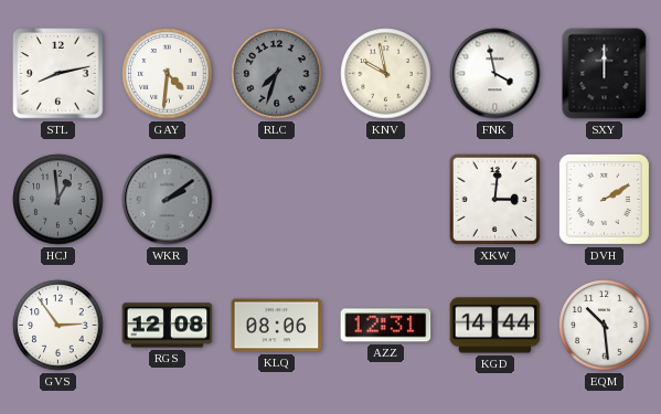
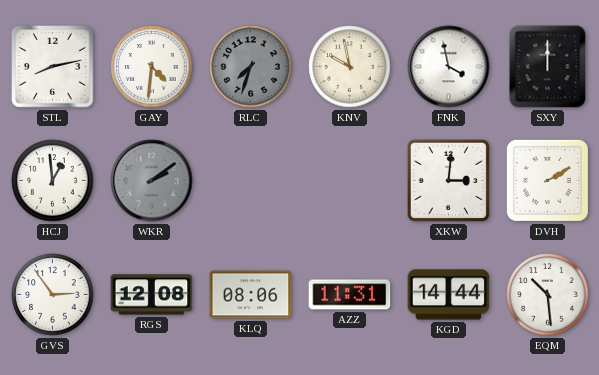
HCJ dial: grey -> white
AZZ: 12:31 -> 11:31
